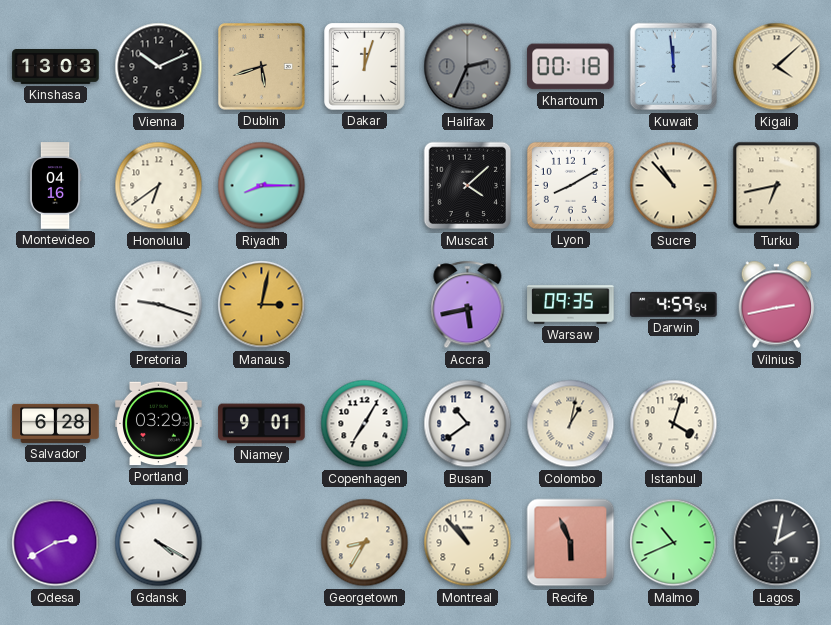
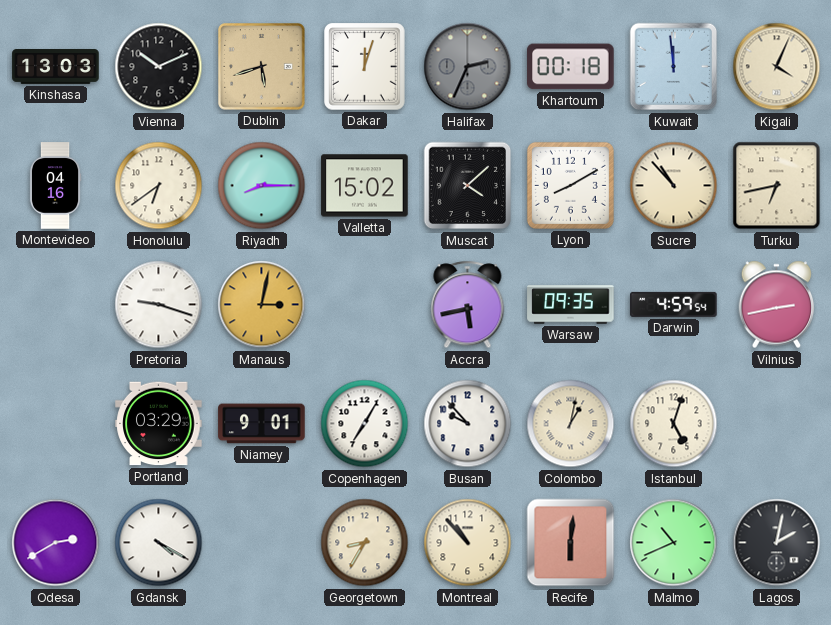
Kigali: 4:08 -> 4:04
Valletta: none -> 15:02
Salvador: 6:28 -> none
Busan: 10:39 -> 9:53
Istanbul: 4:03 -> 5:03
Recife: 5:56 -> 6:01
